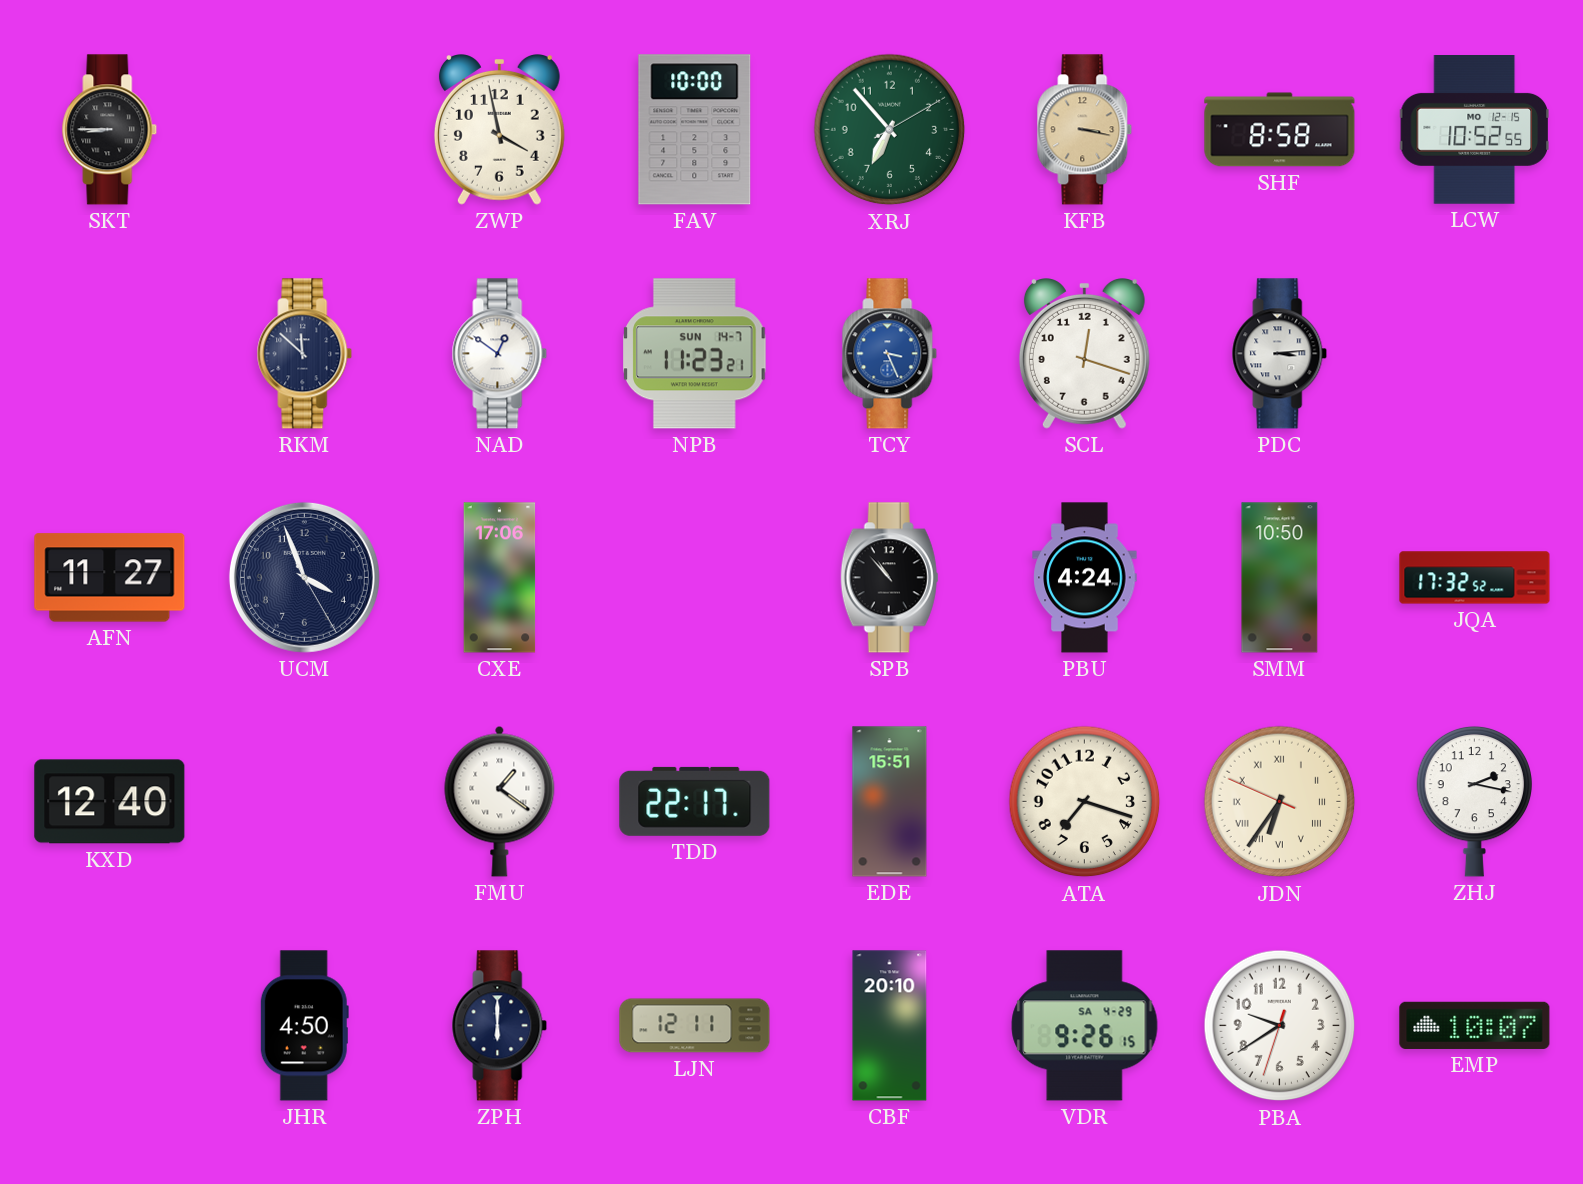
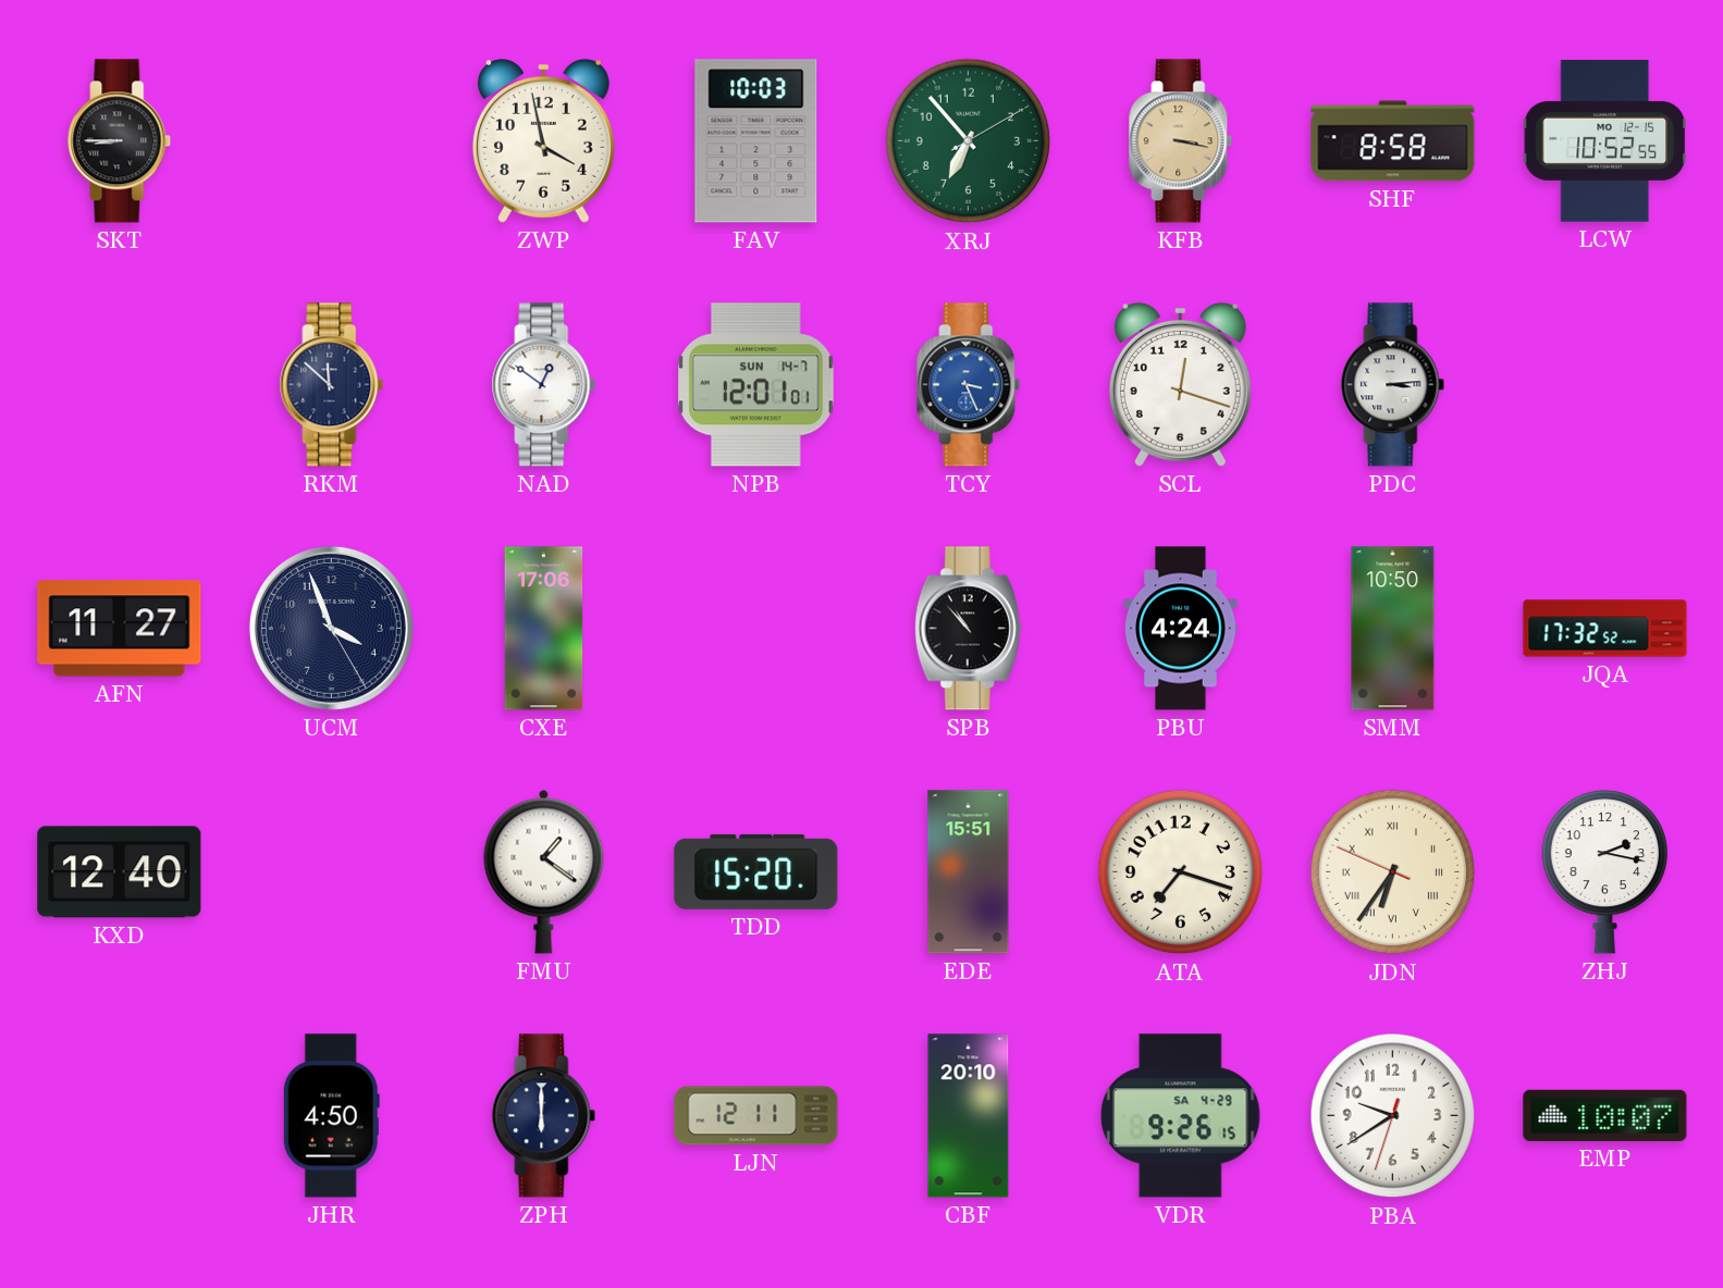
FAV: 10:00 -> 10:03
NPB: 11:23 -> 12:01
TDD: 22:17 -> 15:20
